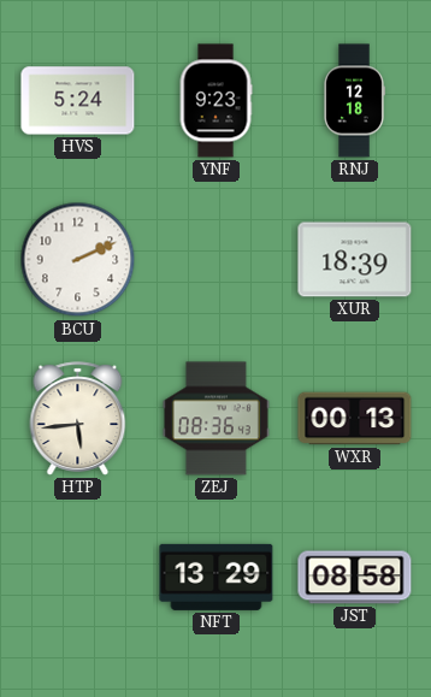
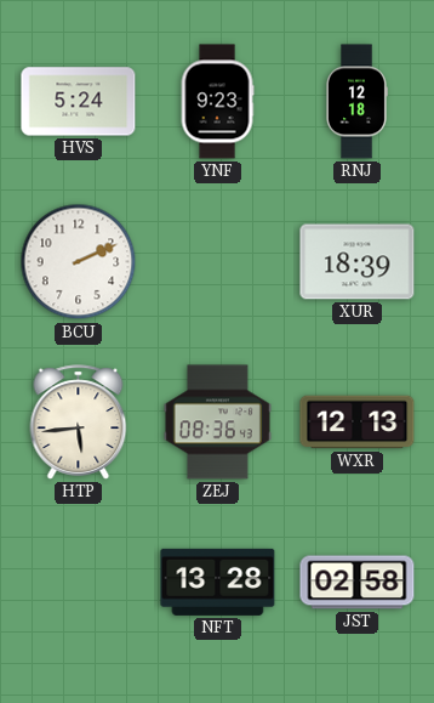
WXR: 00:13 -> 12:13
NFT: 13:29 -> 13:28
JST: 08:58 -> 02:58
